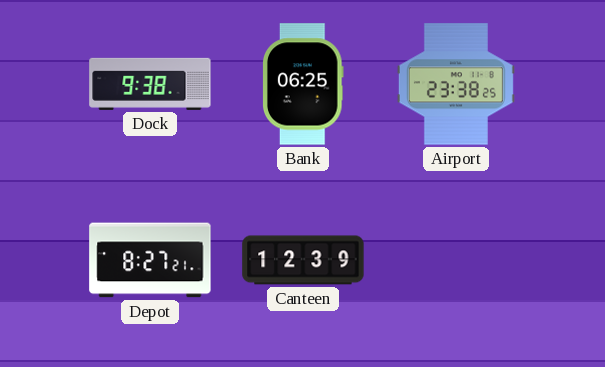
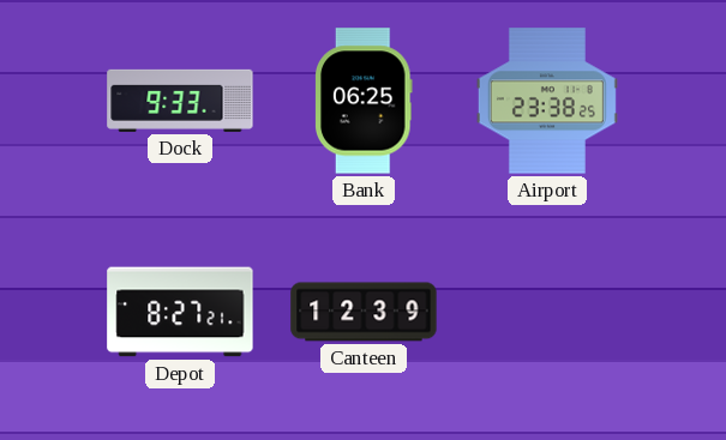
Dock: 9:38 -> 9:33
